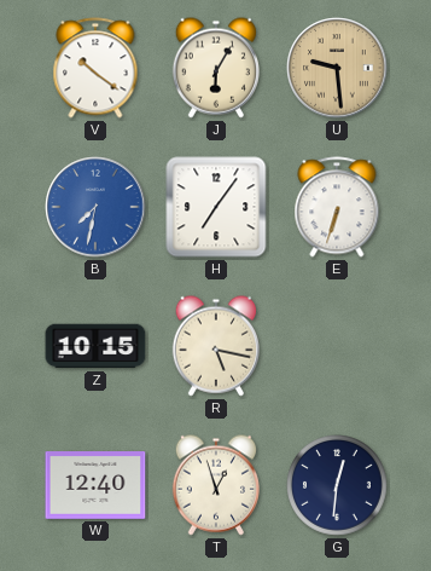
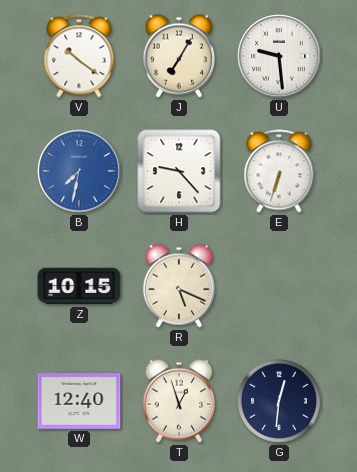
J: 6:05 -> 7:05
U dial: champagne -> white
H: 7:06 -> 9:23
R: 5:17 -> 5:19
